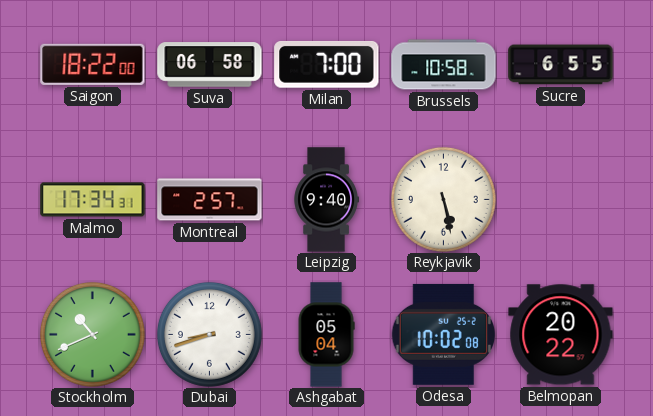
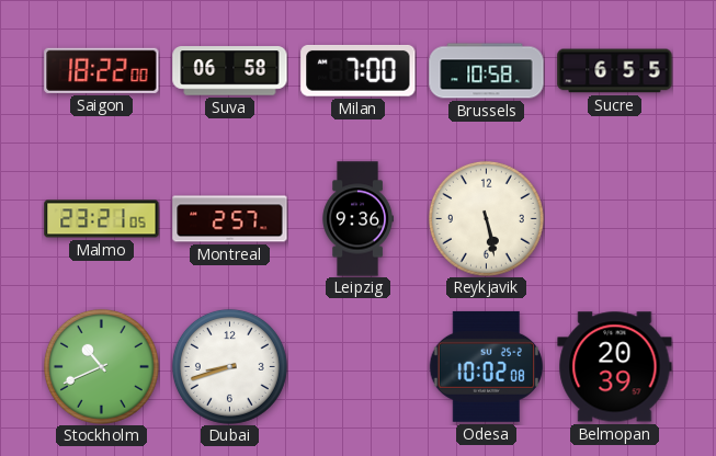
Malmo: 17:34 -> 23:21
Leipzig: 9:40 -> 9:36
Ashgabat: 05:04 -> none
Belmopan: 20:22 -> 20:39
